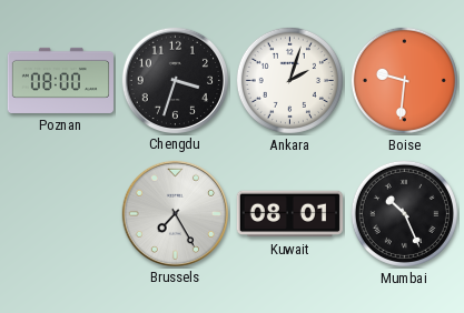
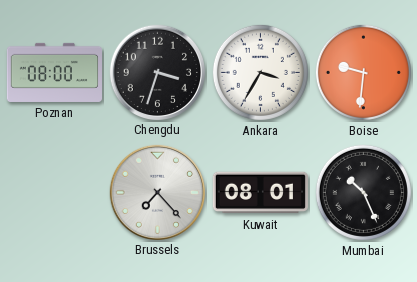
Ankara: 2:03 -> 3:35
Brussels: 7:25 -> 7:23
